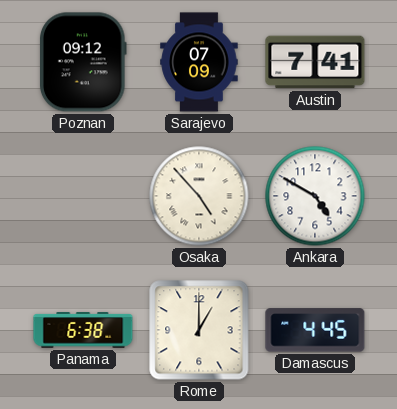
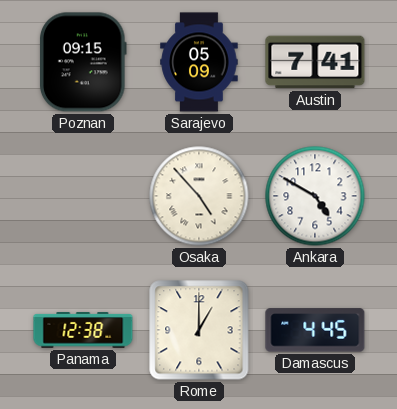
Poznan: 09:12 -> 09:15
Sarajevo: 07:09 -> 05:09
Panama: 6:38 -> 12:38
